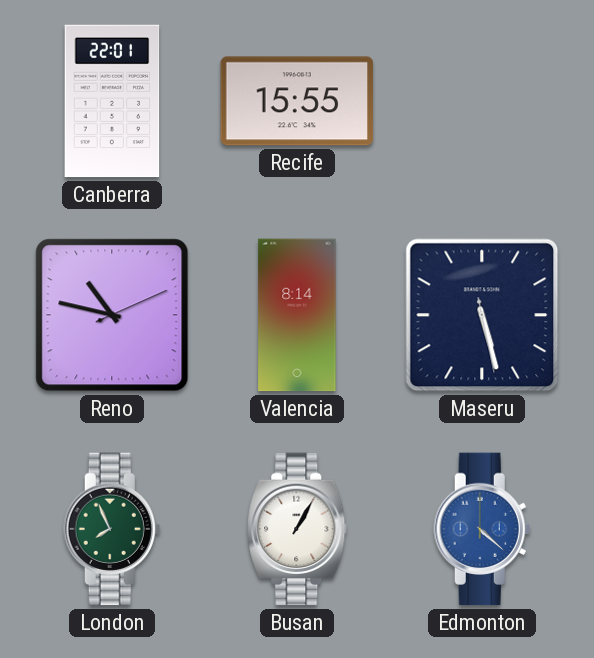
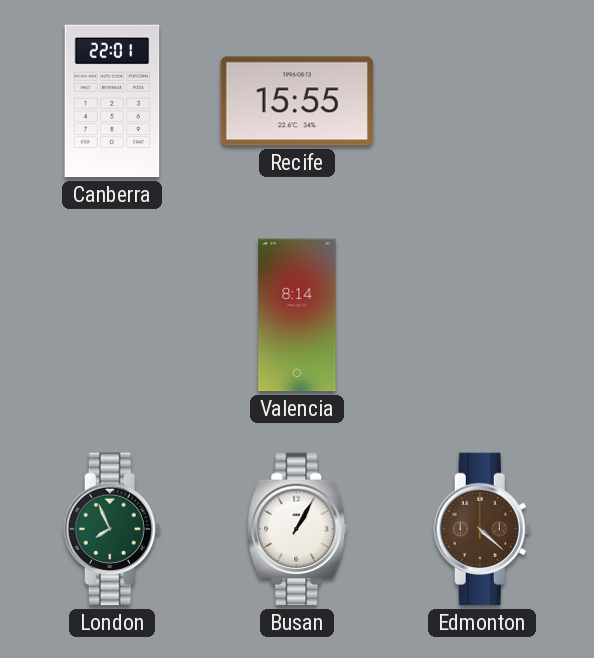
Reno: 10:47 -> none
Maseru: 5:27 -> none
Edmonton dial: blue -> brown
